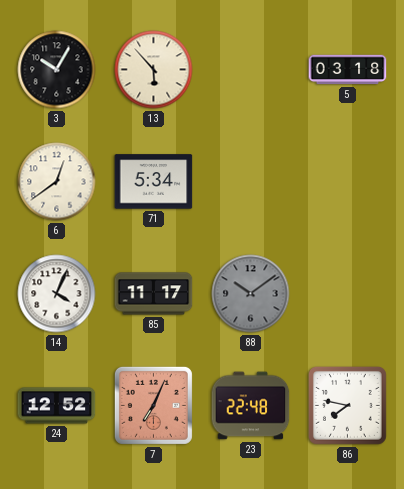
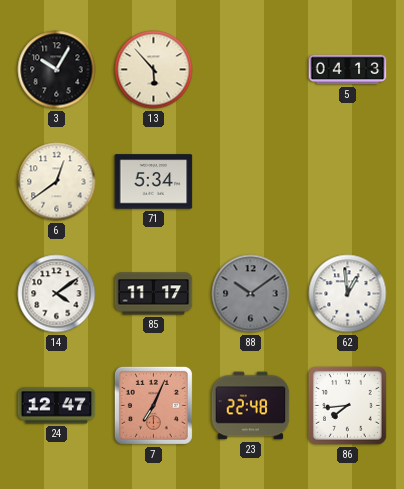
5: 03:18 -> 04:13
14: 4:04 -> 4:09
62: none -> 12:59
24: 12:52 -> 12:47
86: 7:47 -> 7:44
